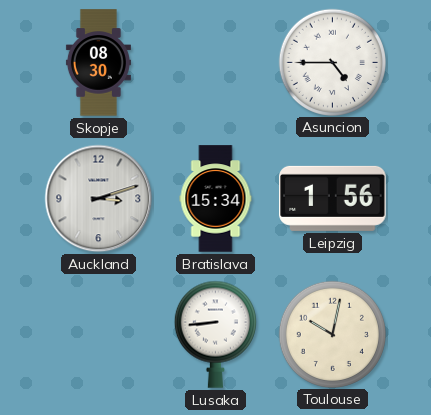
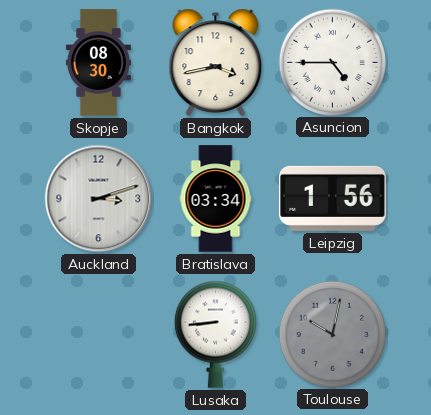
Bangkok: none -> 3:43
Bratislava: 15:34 -> 03:34
Toulouse dial: cream -> grey
